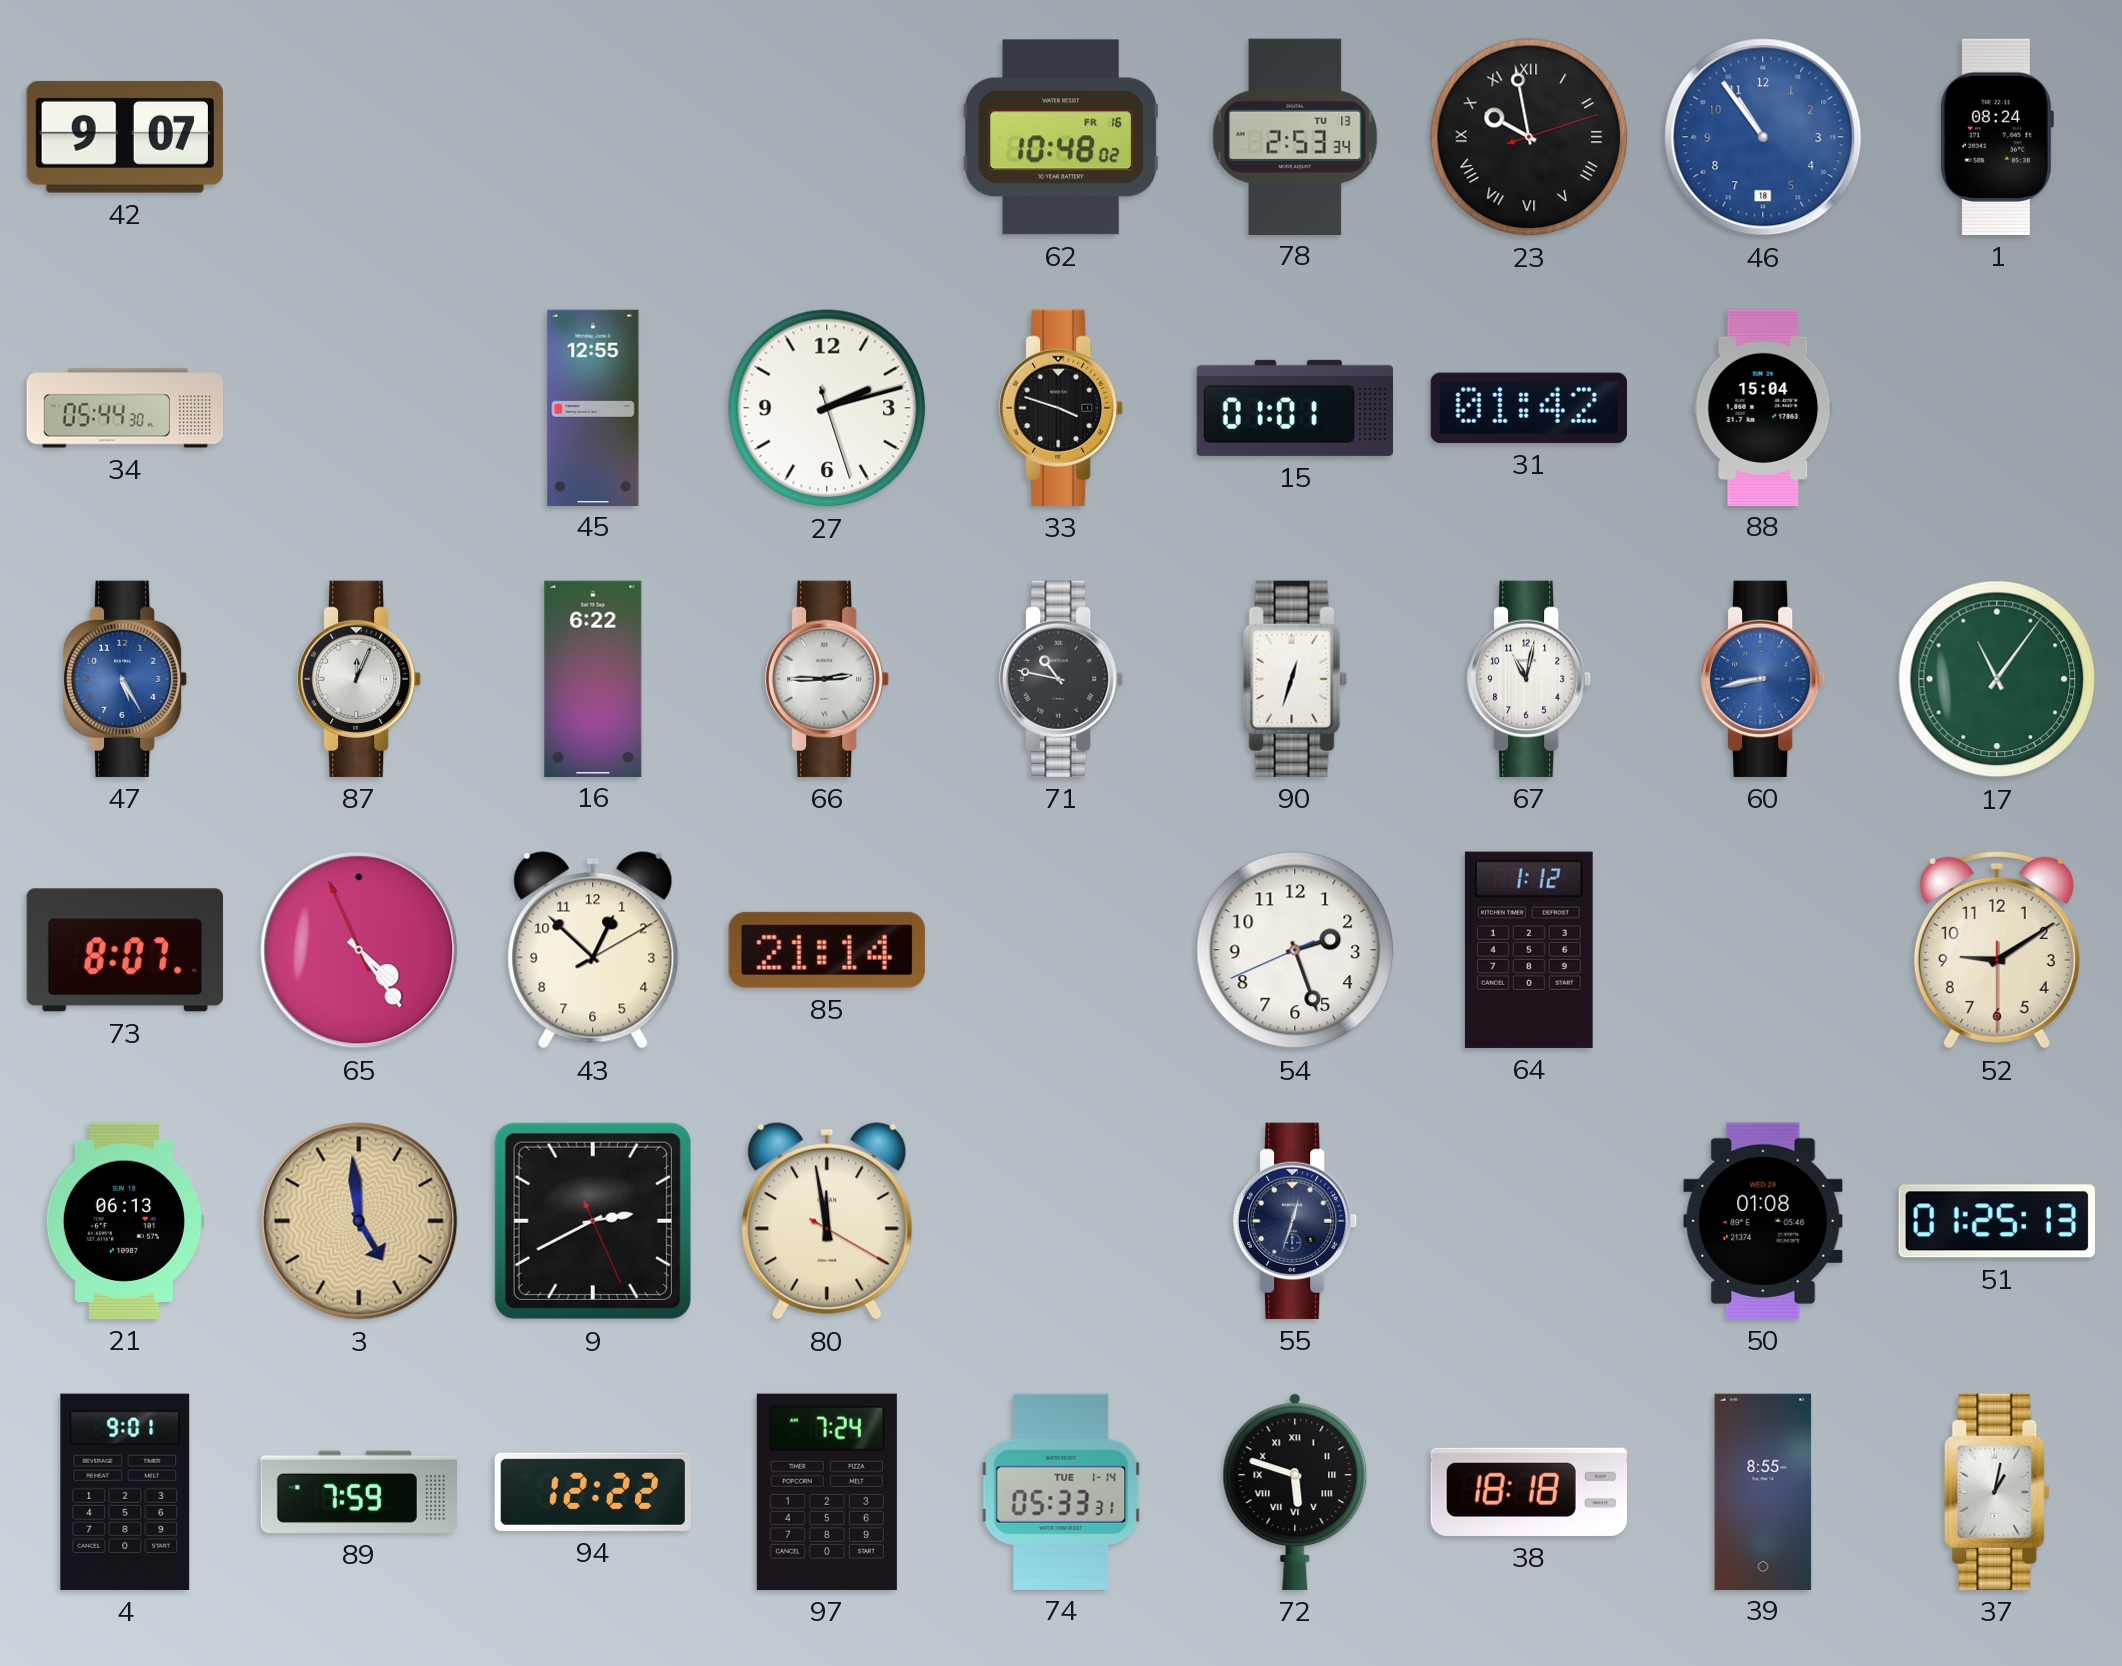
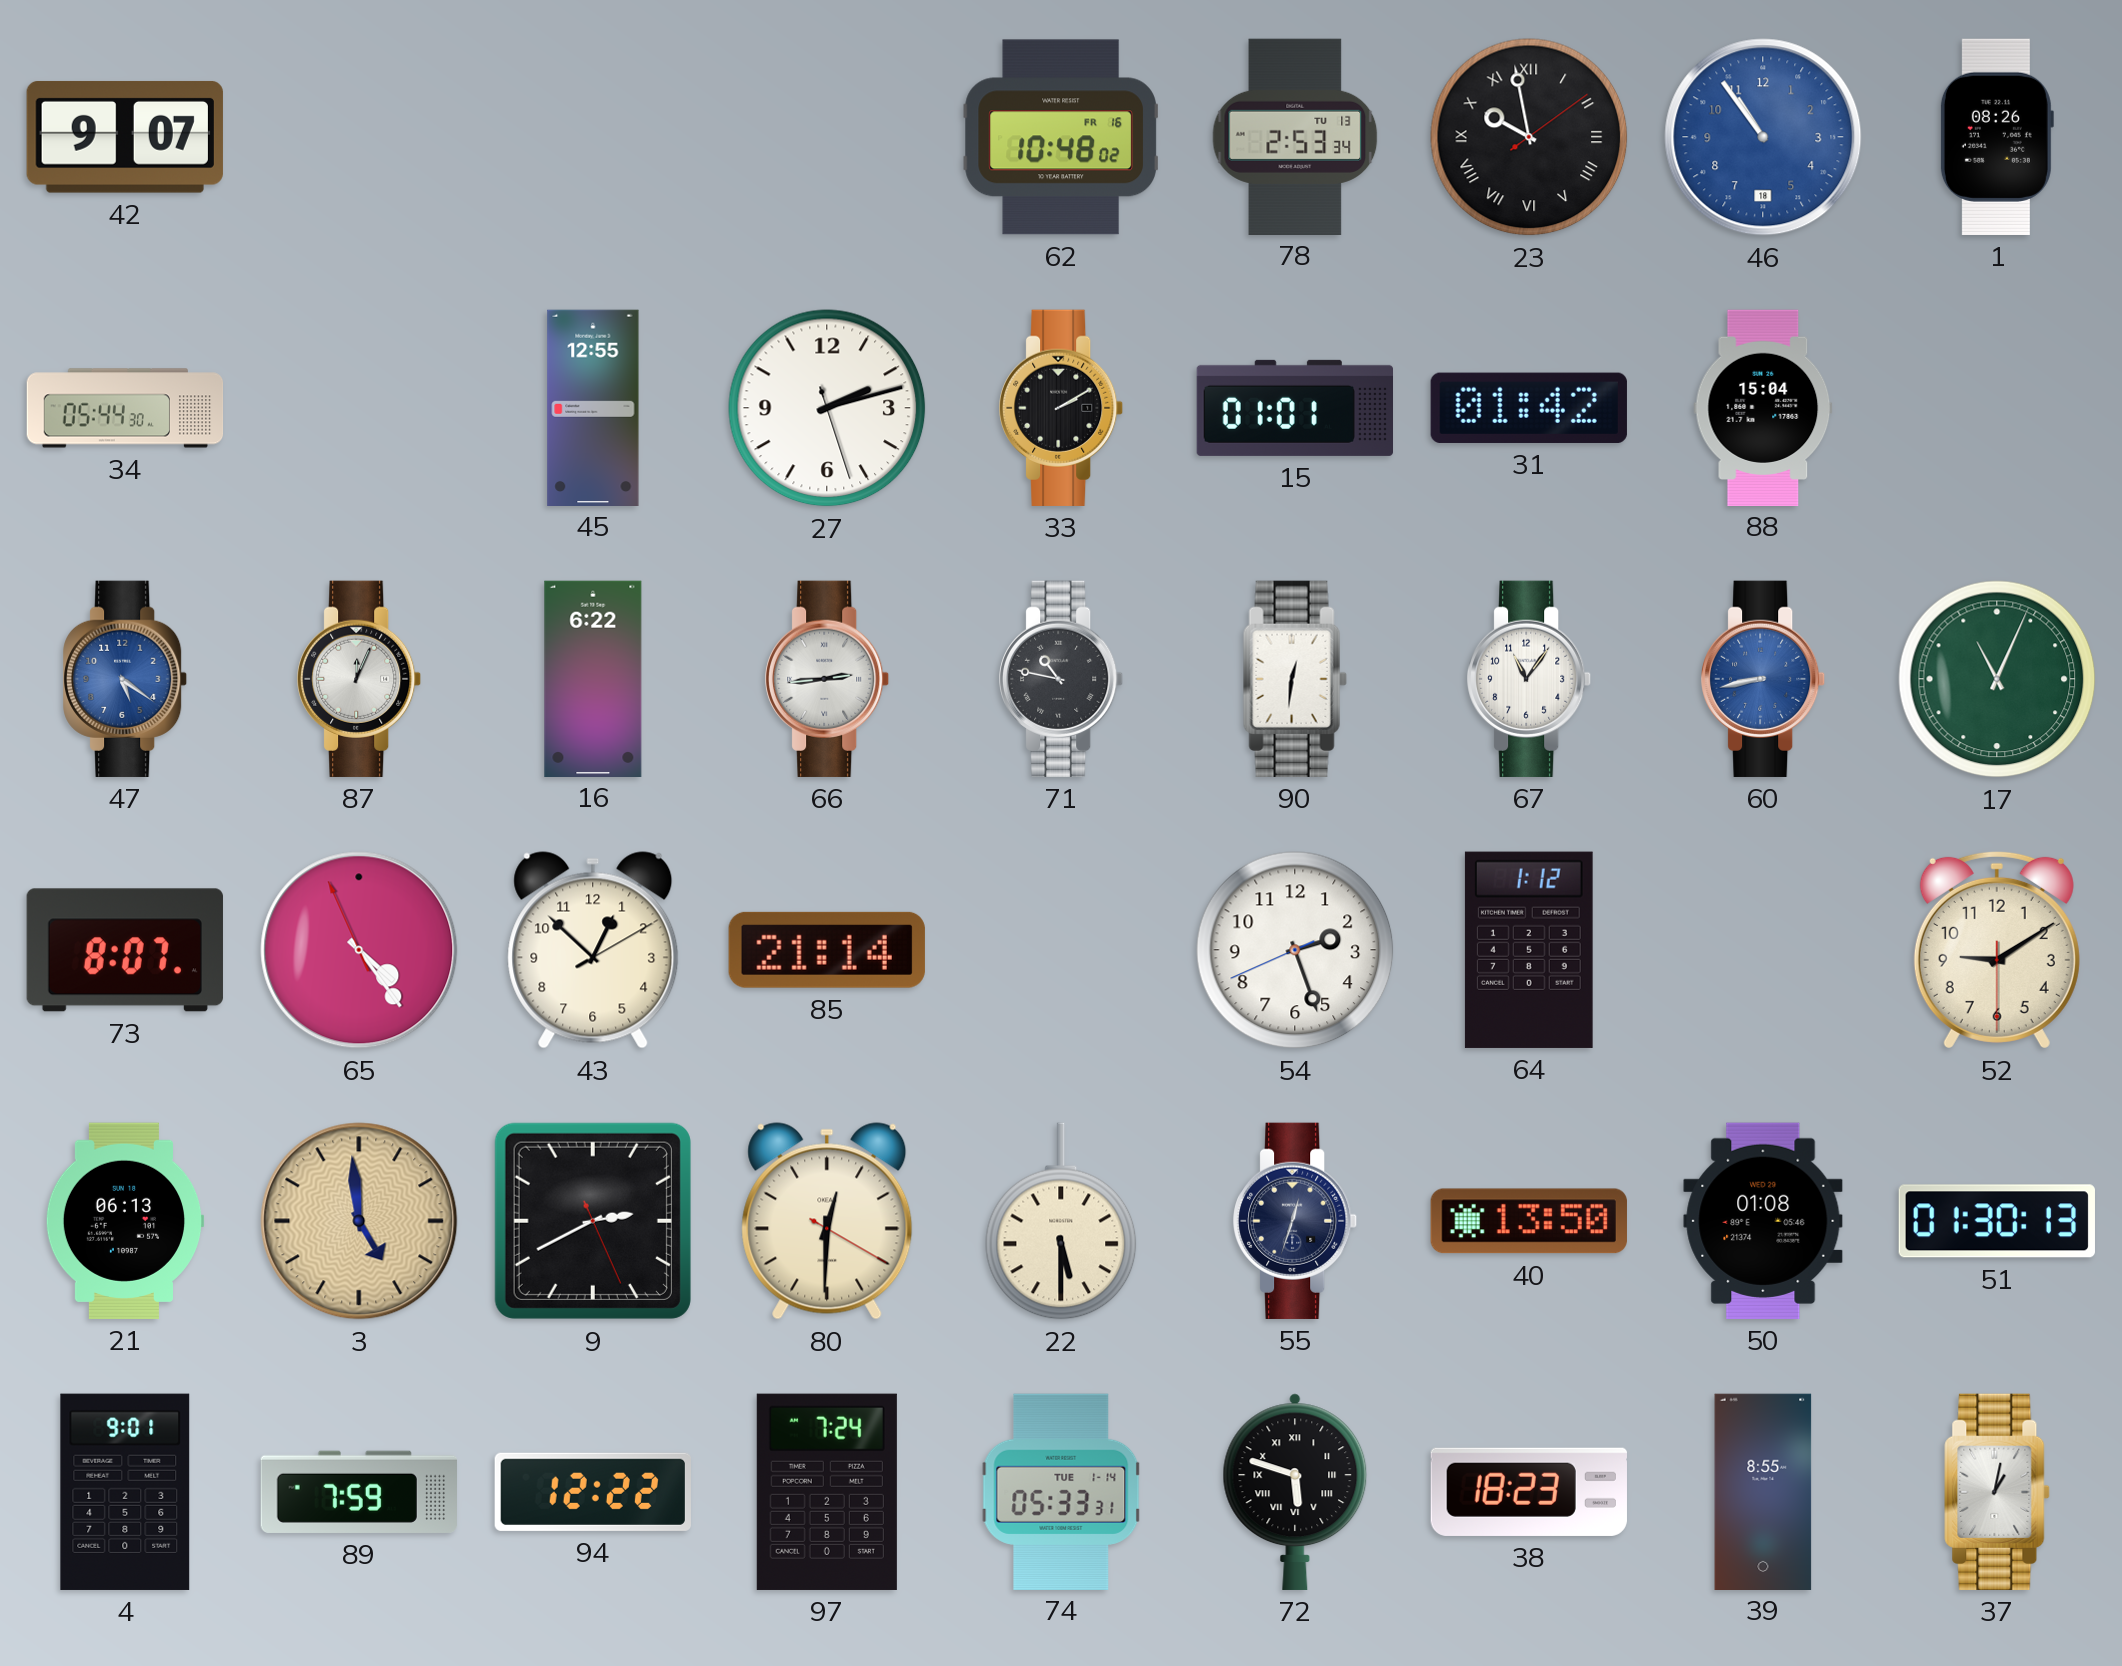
23: 9:58:12 -> 9:58:09
1: 08:24 -> 08:26
33: 3:48 -> 2:10
47: 5:25 -> 5:21
66: 2:45 -> 2:44
90: 12:33 -> 12:31
67: 11:02 -> 11:06
17: 11:06 -> 11:04
80: 11:58 -> 12:30
22: none -> 5:30
40: none -> 13:50
51: 01:25 -> 01:30
38: 18:18 -> 18:23
